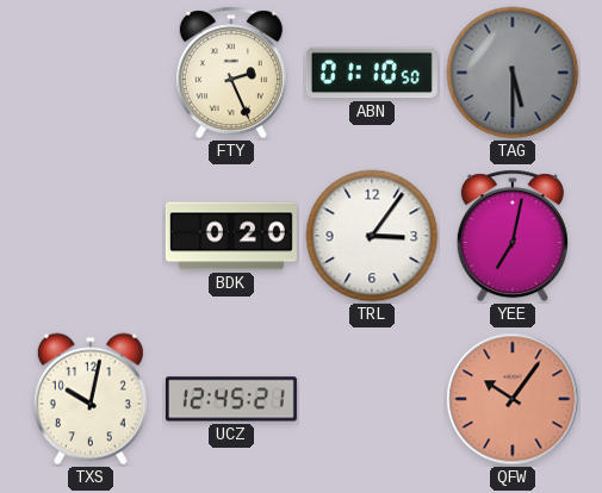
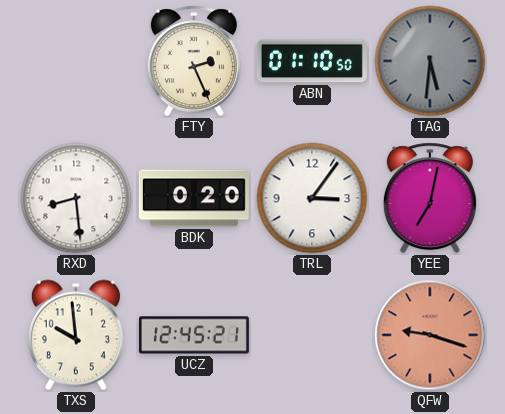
TAG: 5:30 -> 5:31
RXD: none -> 8:29
TXS: 10:02 -> 9:59
QFW: 10:06 -> 9:18
